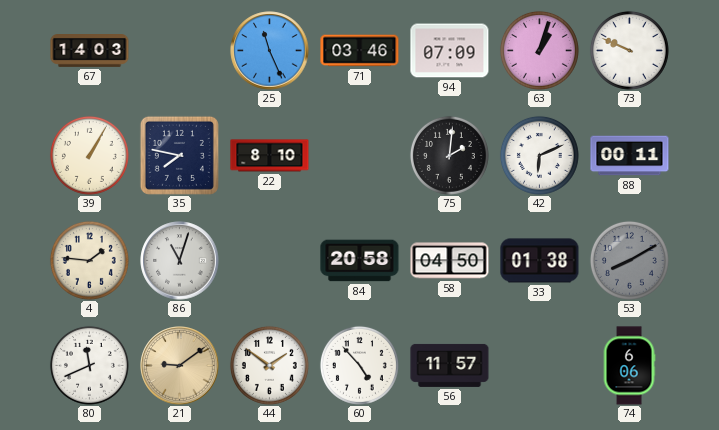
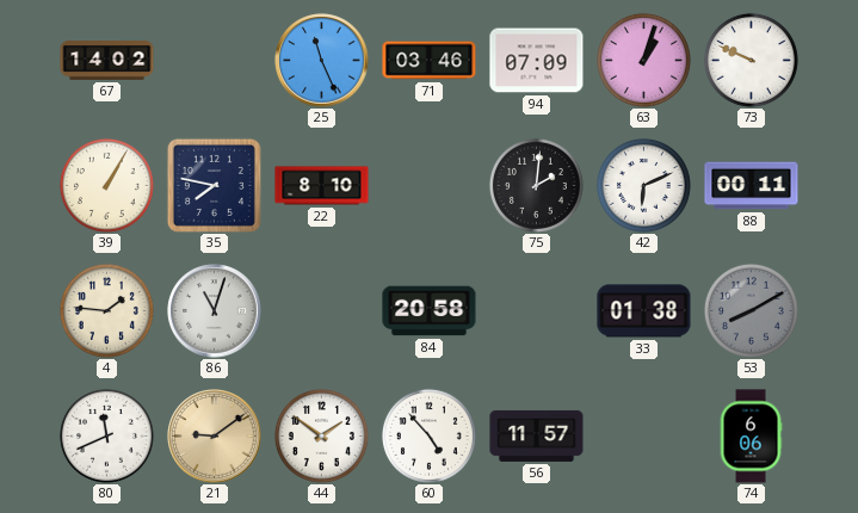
67: 14:03 -> 14:02
58: 04:50 -> none
